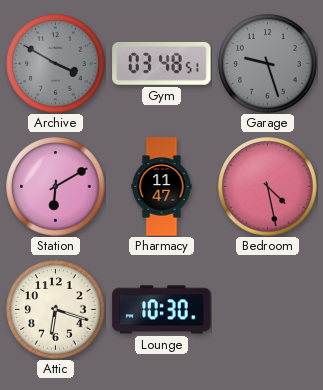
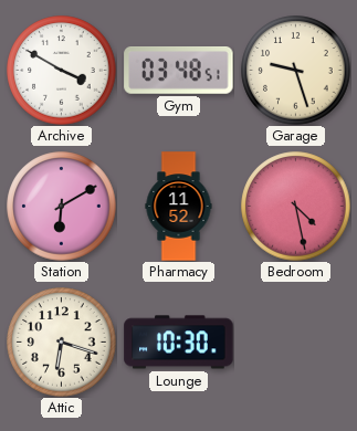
Archive dial: grey -> white
Garage dial: grey -> cream
Pharmacy: 11:47 -> 11:52
